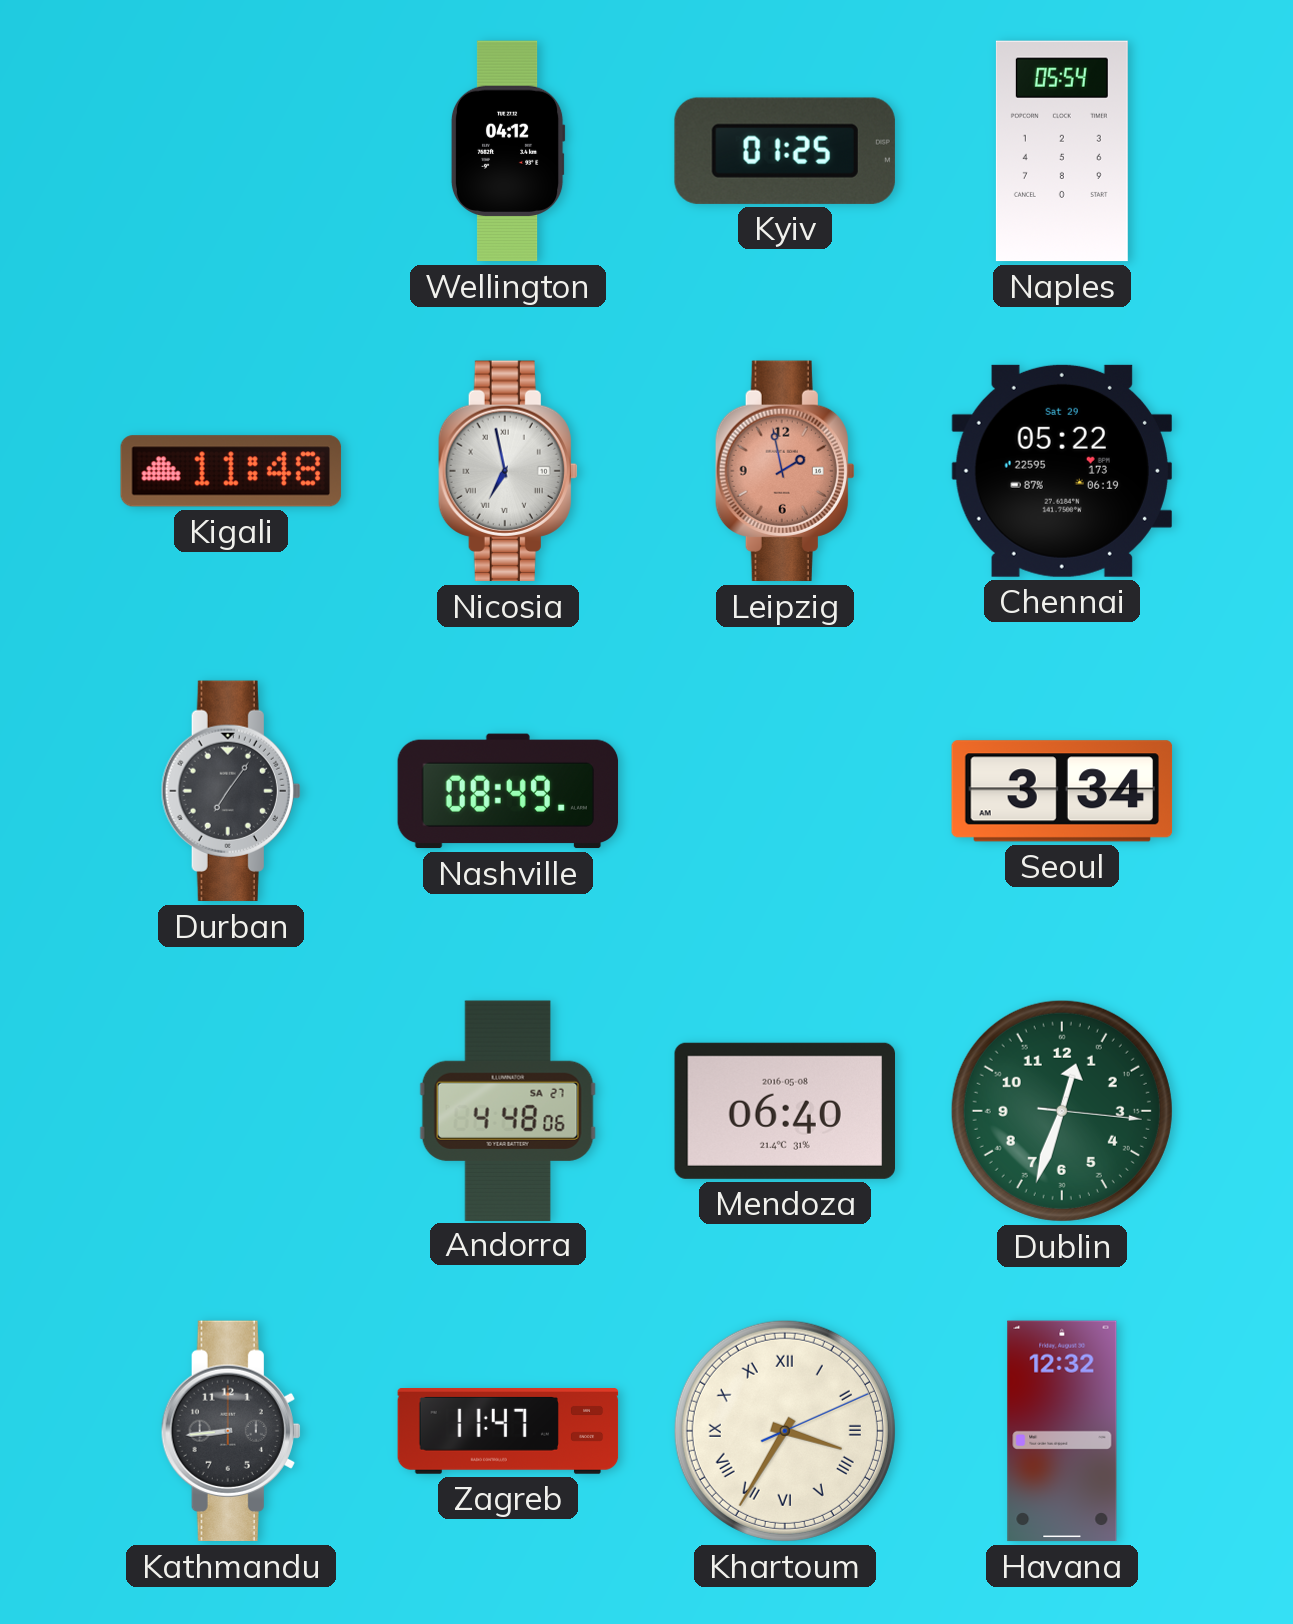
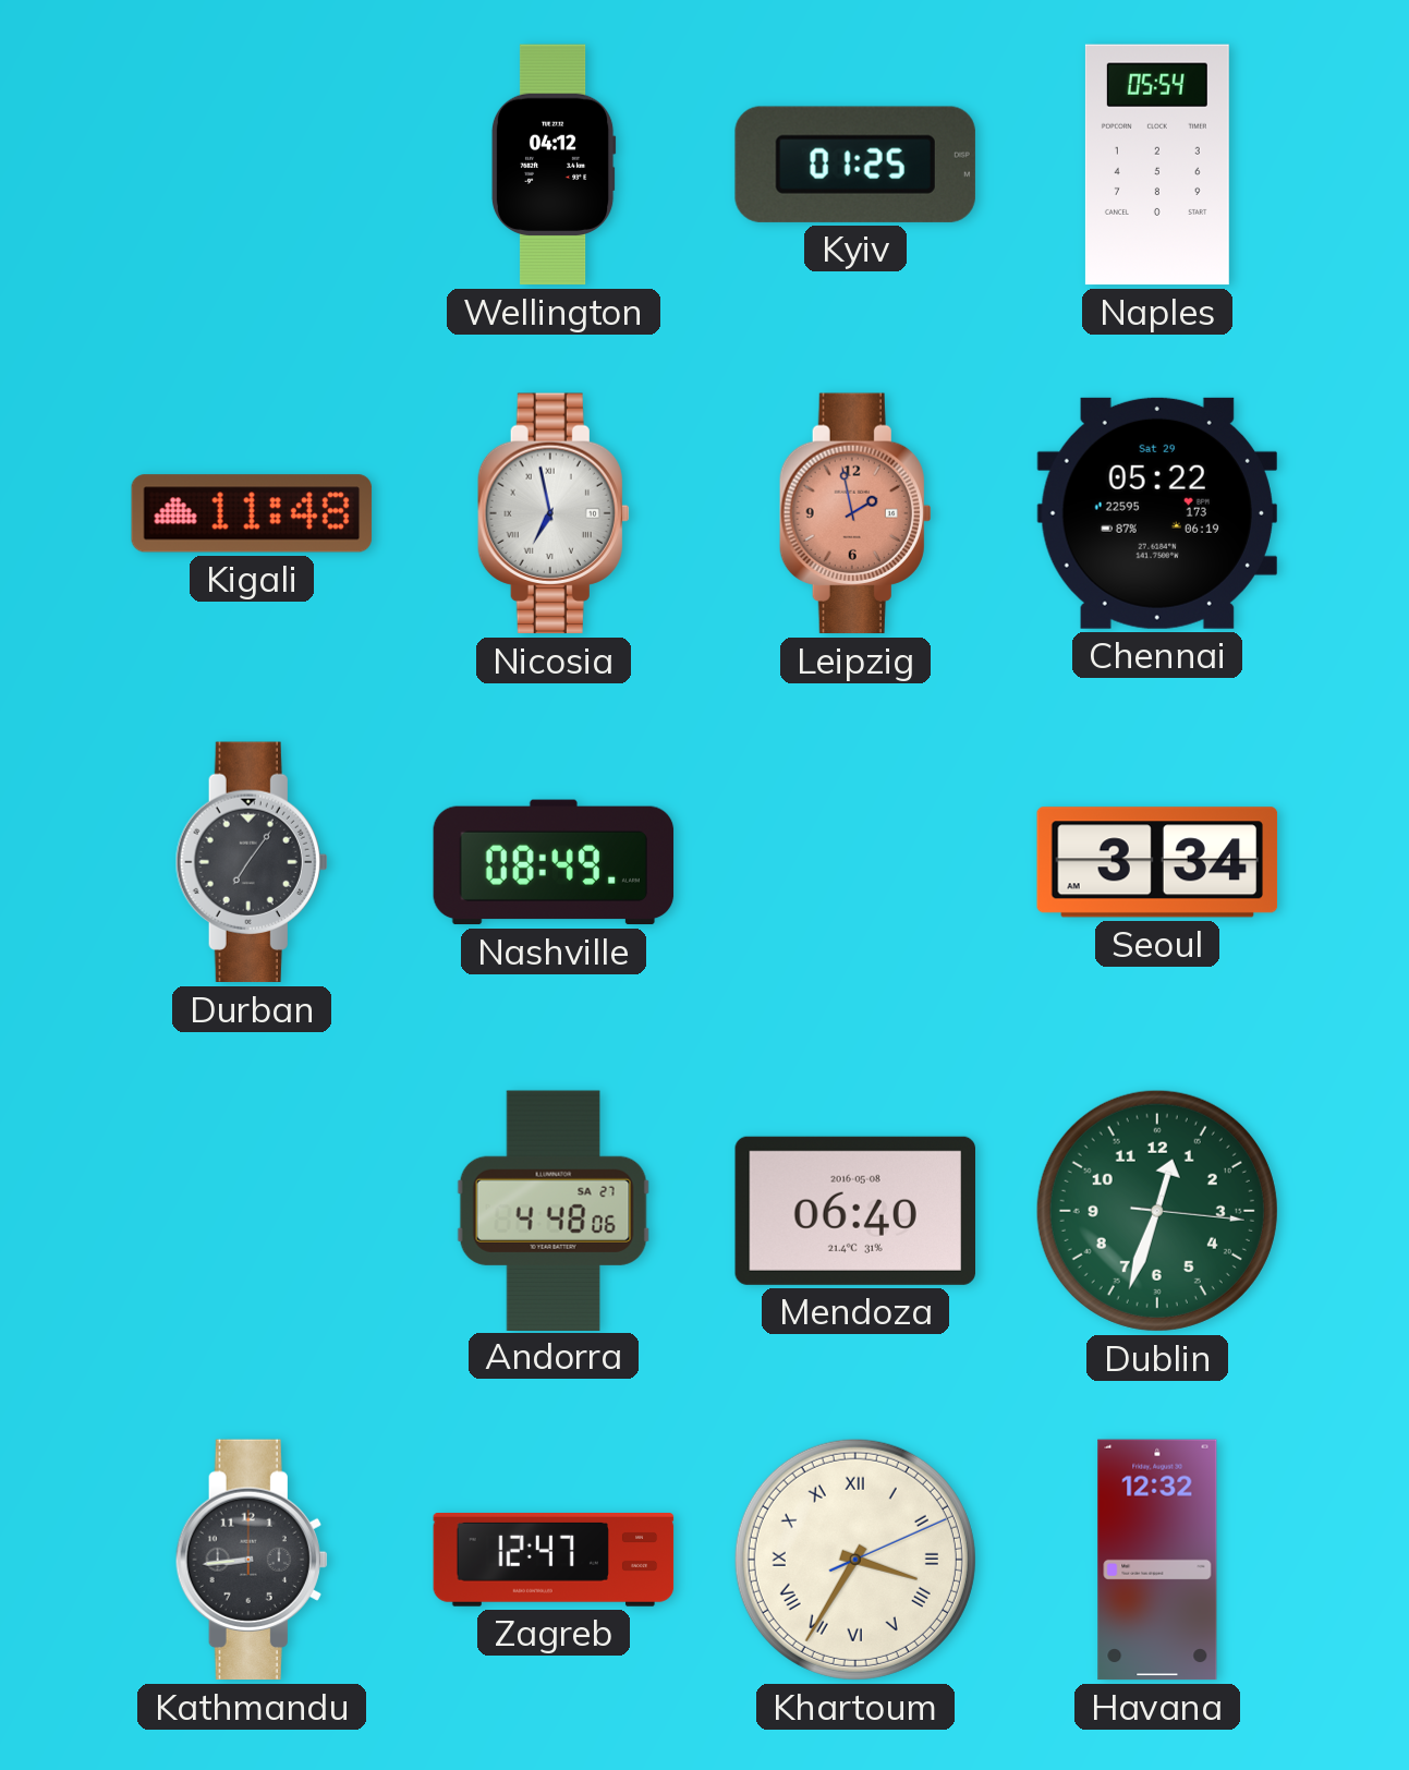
Zagreb: 11:47 -> 12:47
